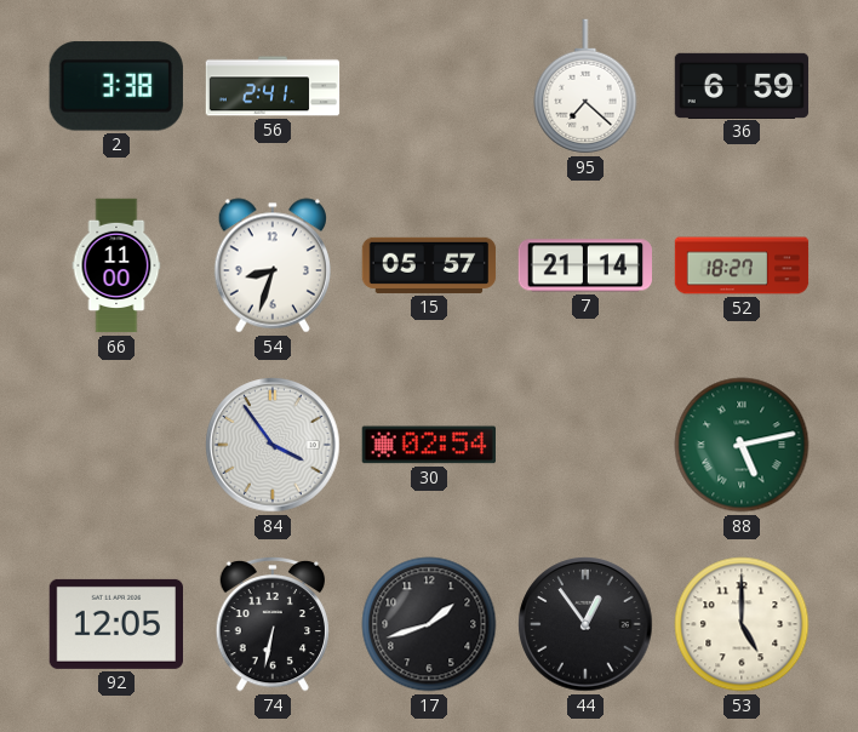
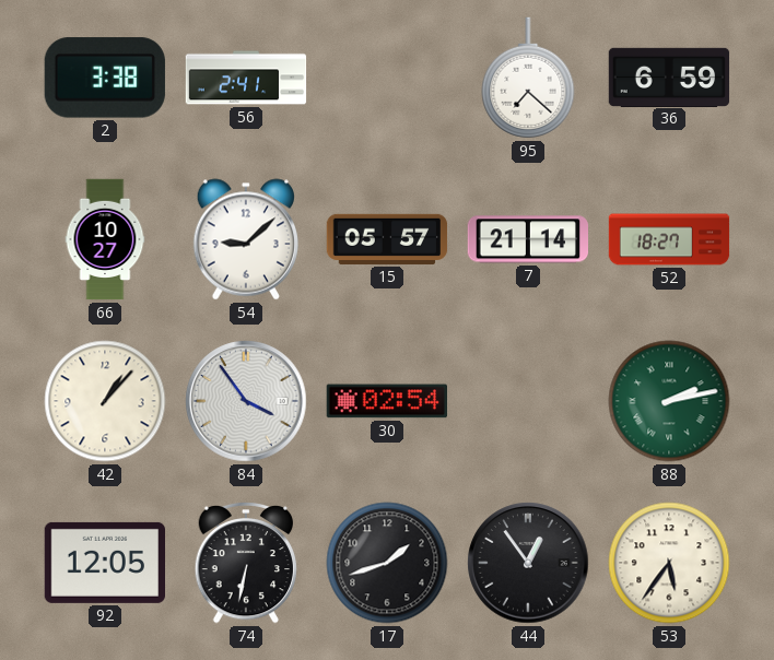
66: 11:00 -> 10:27
54: 8:33 -> 9:08
42: none -> 1:07
88: 5:13 -> 2:13
53: 5:00 -> 5:36
